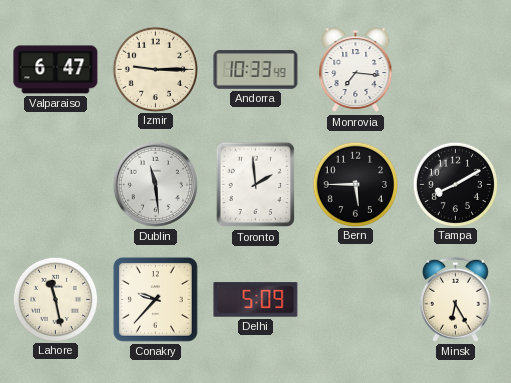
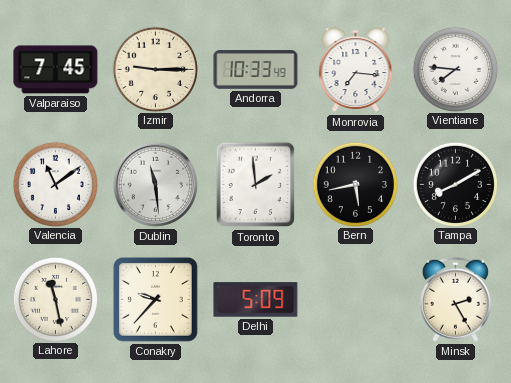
Valparaiso: 6:47 -> 7:45
Vientiane: none -> 7:46
Valencia: none -> 11:09
Bern: 5:45 -> 5:43
Minsk: 6:25 -> 2:25
